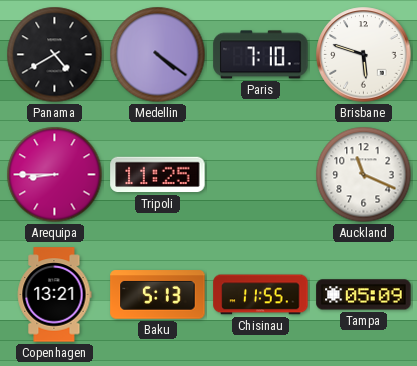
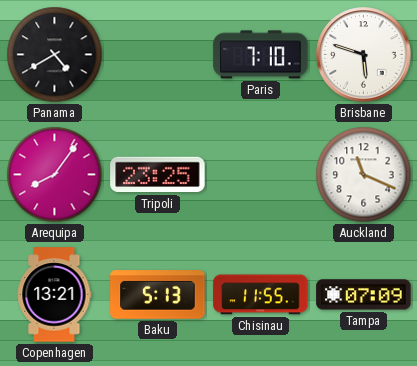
Medellin: 4:21 -> none
Arequipa: 8:45 -> 8:06
Tripoli: 11:25 -> 23:25
Tampa: 05:09 -> 07:09
